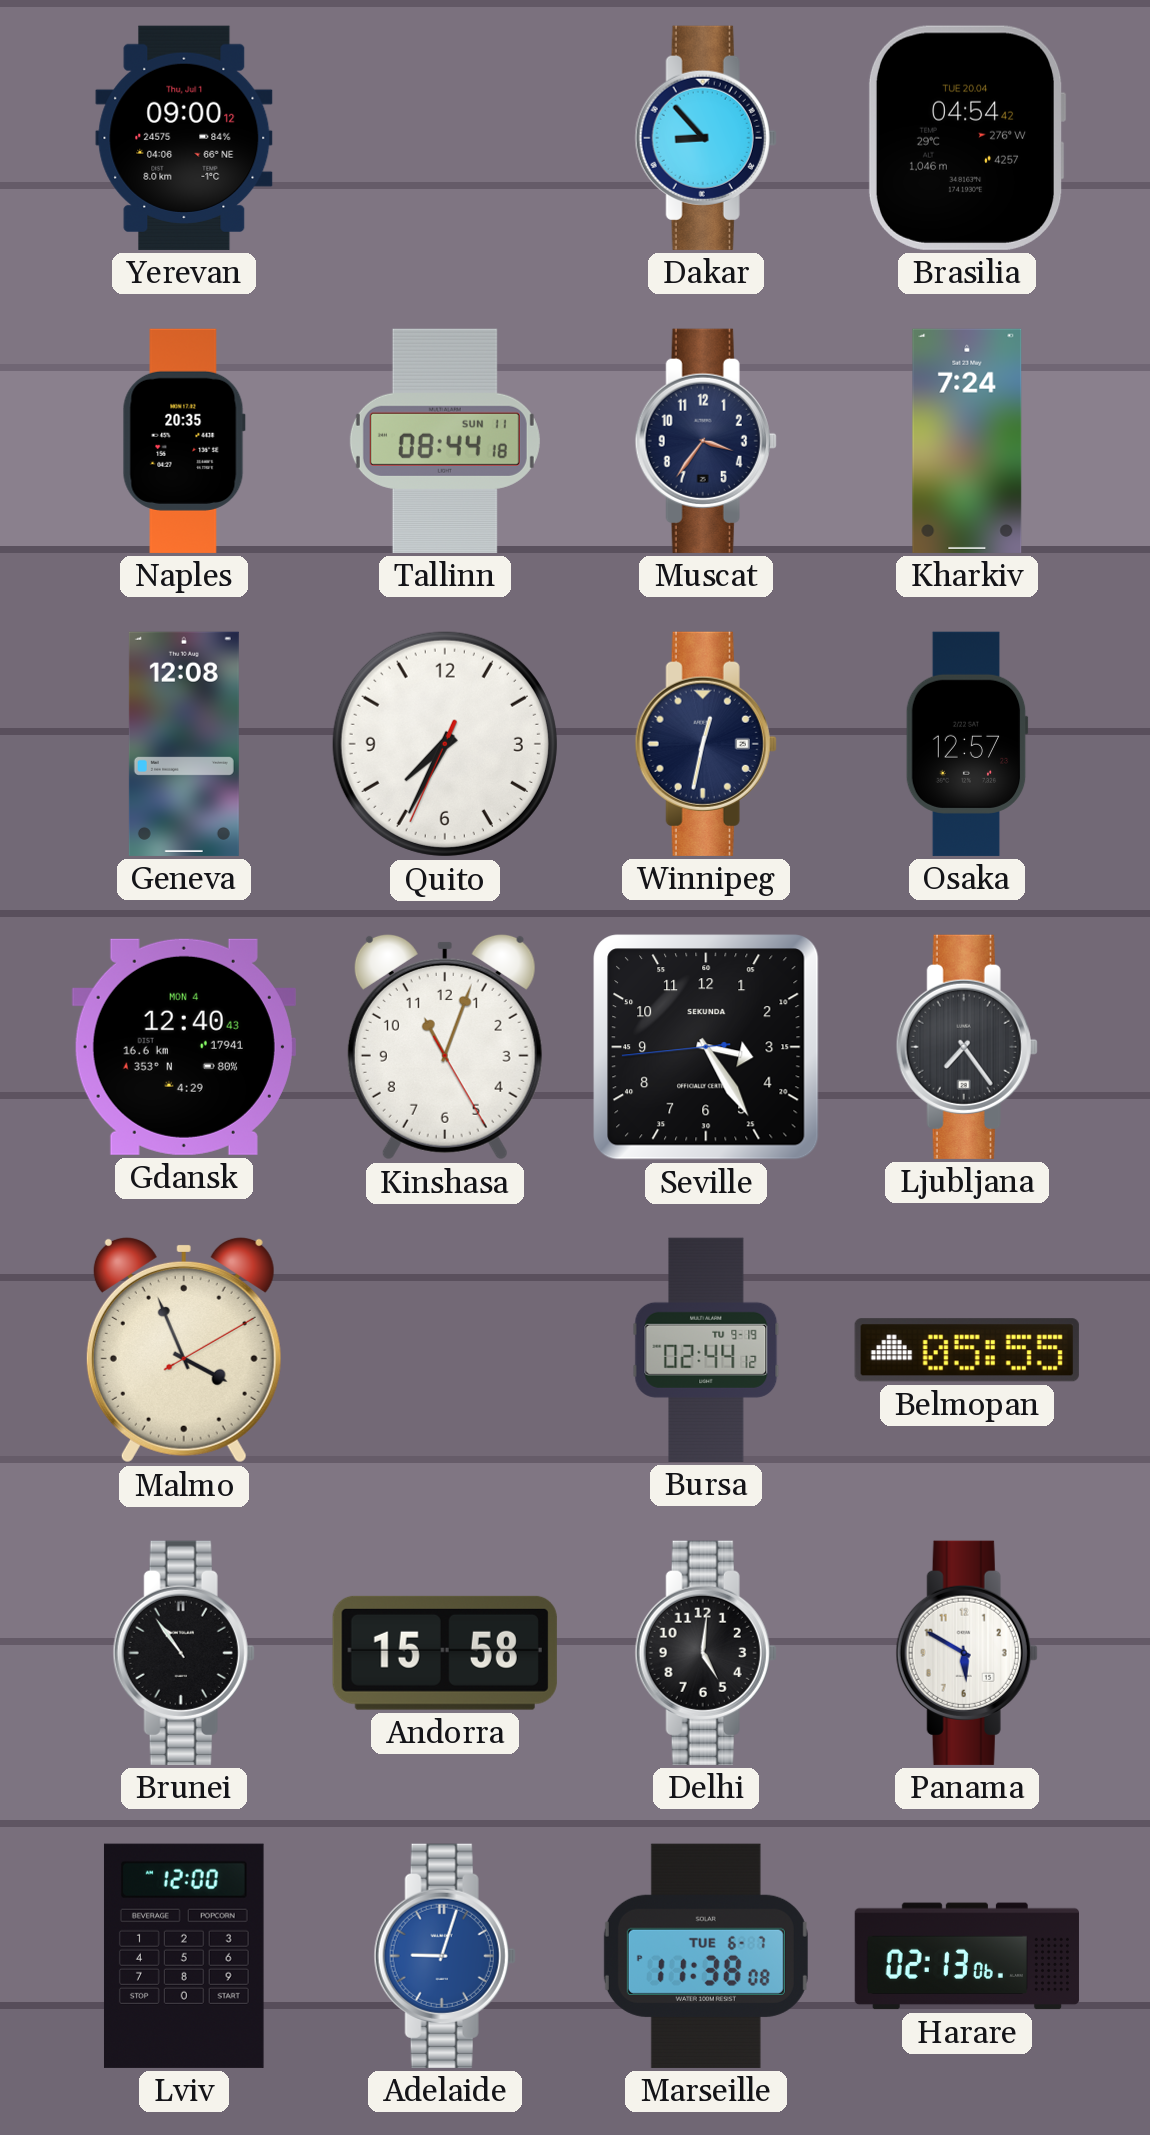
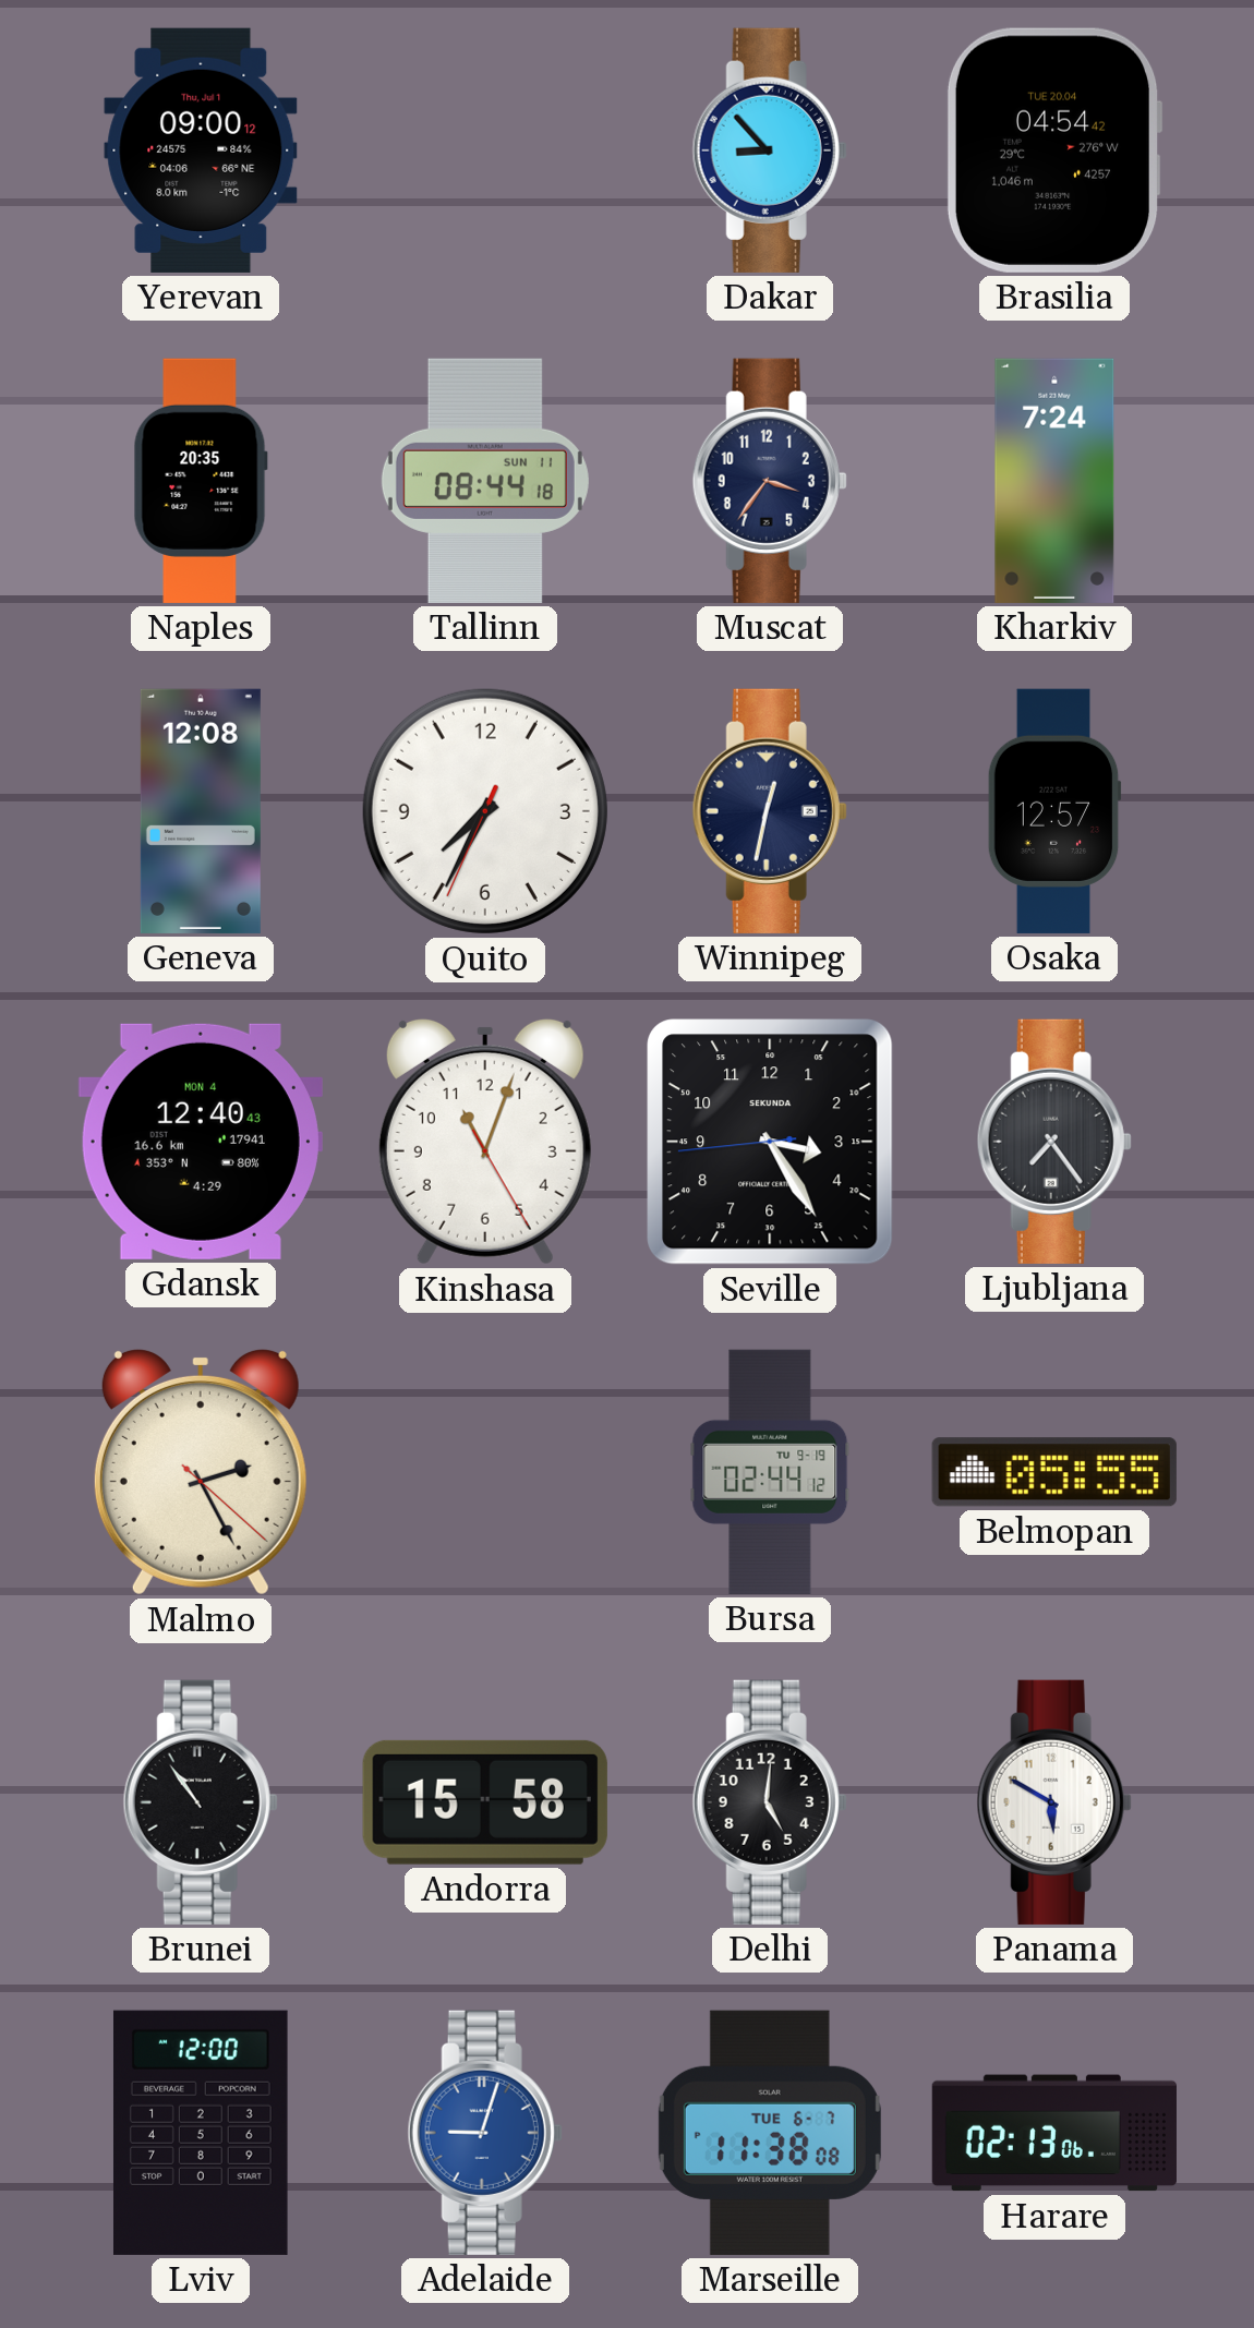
Malmo: 3:56 -> 2:25
